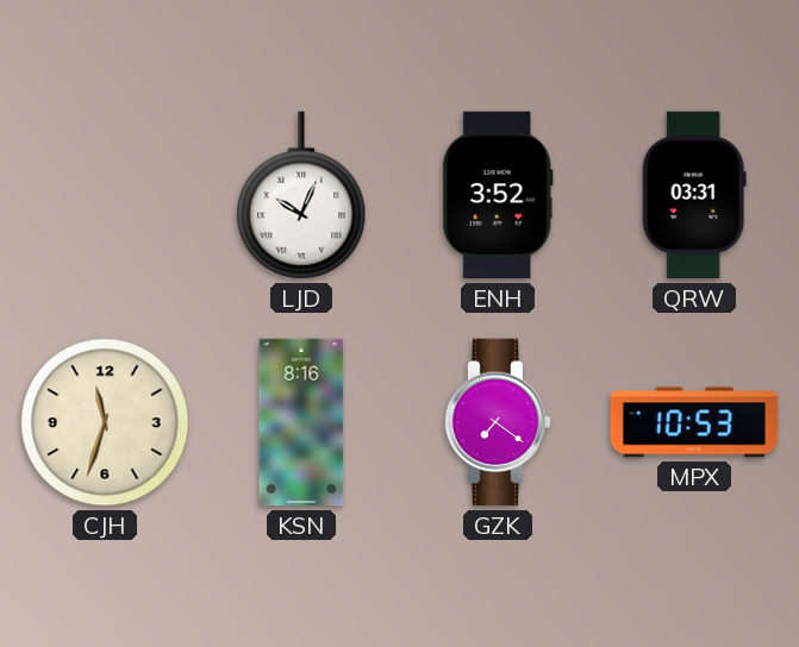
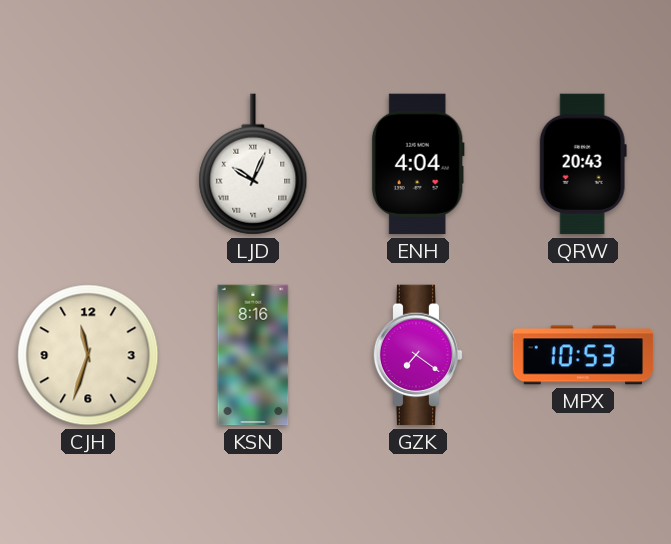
ENH: 3:52 -> 4:04
QRW: 03:31 -> 20:43
